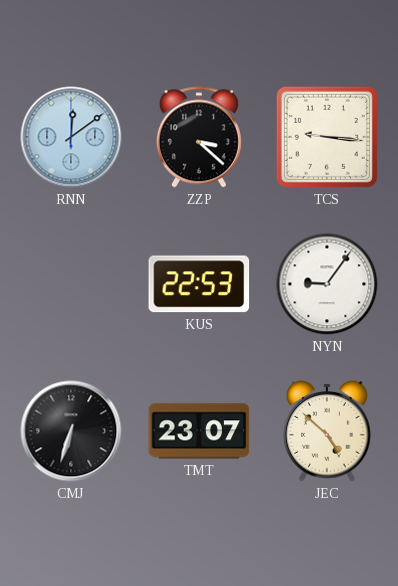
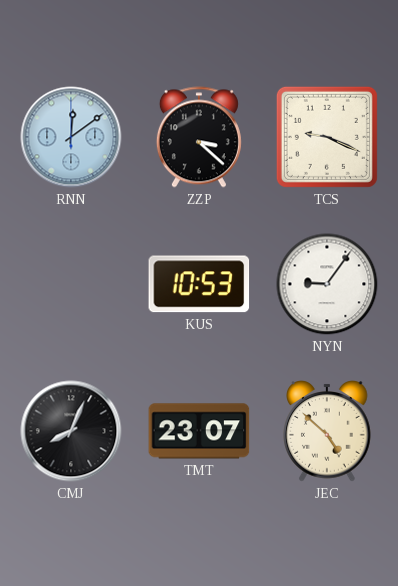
TCS: 9:16 -> 9:19
KUS: 22:53 -> 10:53
CMJ: 6:33 -> 8:04
